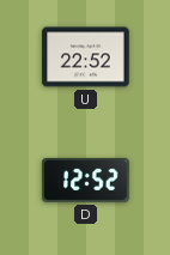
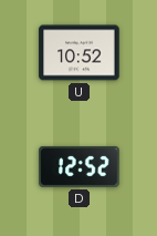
U: 22:52 -> 10:52
